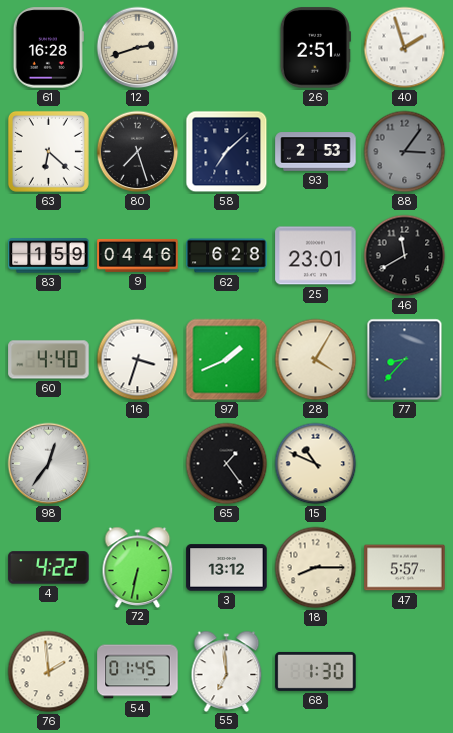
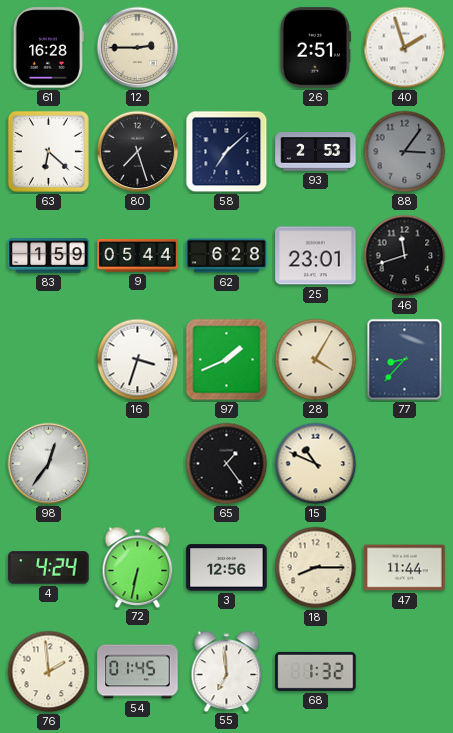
12: 2:42 -> 2:45
9: 04:46 -> 05:44
46: 11:40 -> 11:42
60: 4:40 -> none
4: 4:22 -> 4:24
3: 13:12 -> 12:56
47: 5:57 -> 11:44
68: 1:30 -> 1:32
